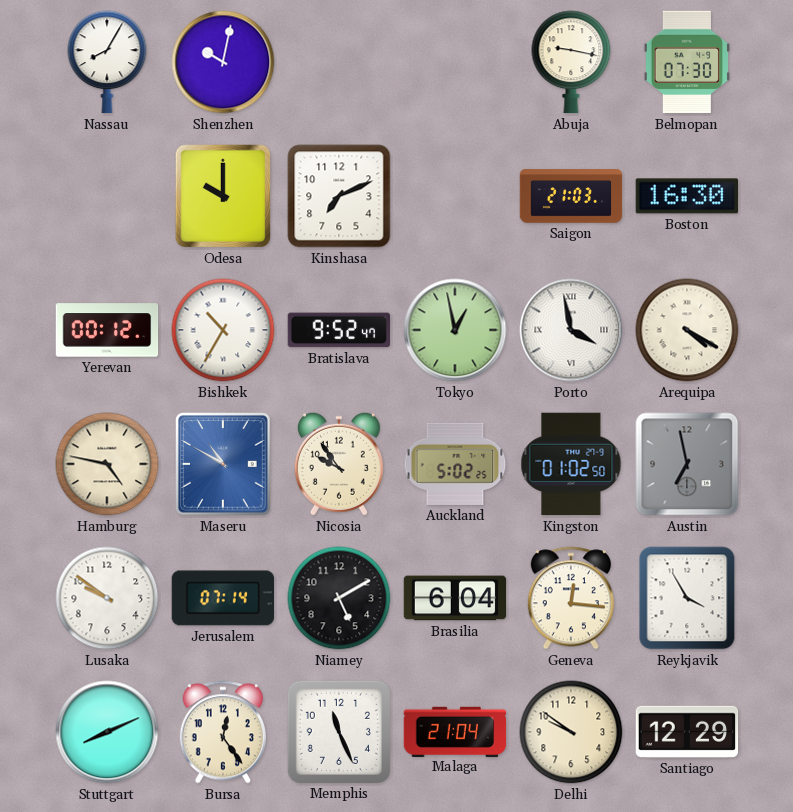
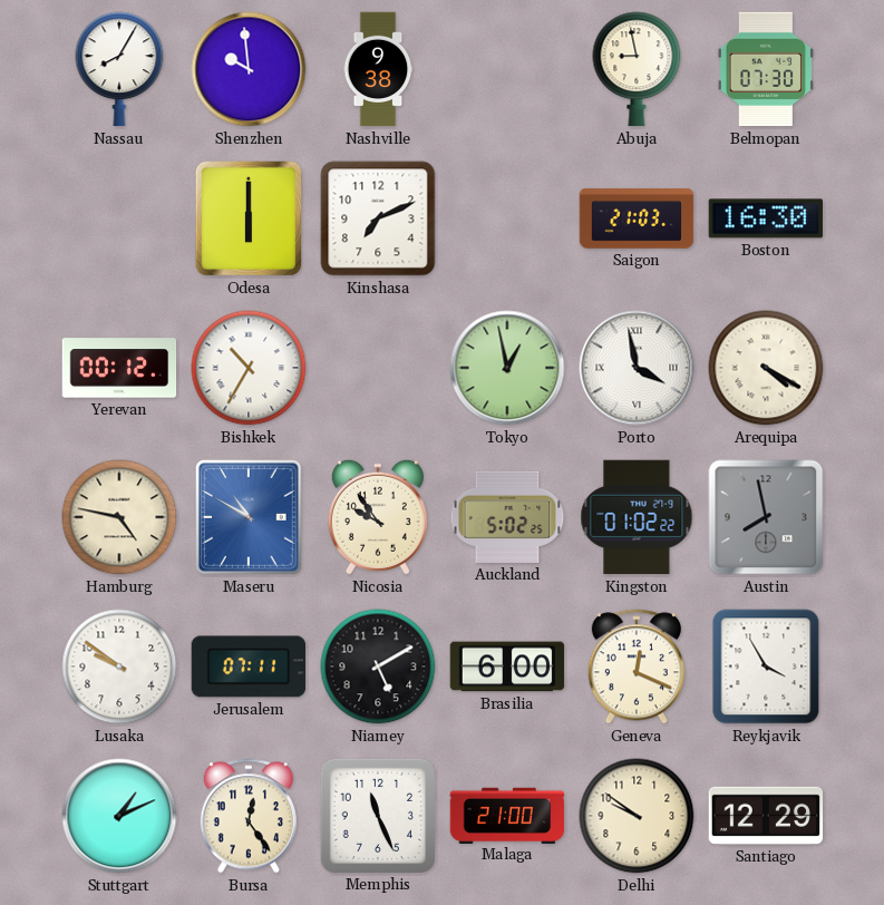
Shenzhen: 10:02 -> 9:59
Nashville: none -> 9:38
Abuja: 9:17 -> 8:58
Odesa: 10:00 -> 6:00
Bratislava: 9:52 -> none
Kingston: 01:02:50 -> 01:02:22
Austin: 6:58 -> 7:58
Jerusalem: 07:14 -> 07:11
Brasilia: 6:04 -> 6:00
Geneva: 12:16 -> 12:19
Stuttgart: 8:11 -> 1:11
Malaga: 21:04 -> 21:00
